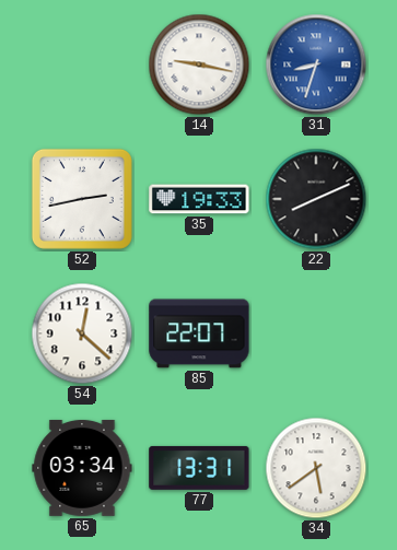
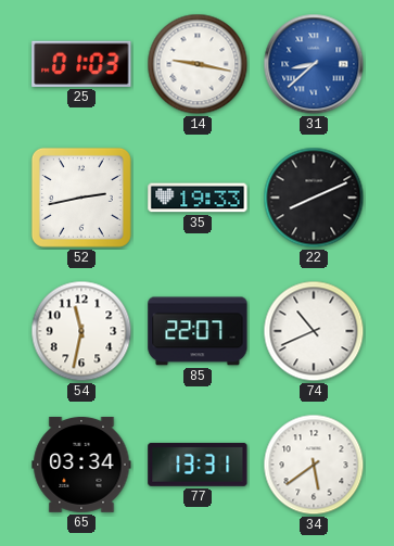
25: none -> 01:03
31: 8:33 -> 8:38
54: 12:22 -> 11:32
74: none -> 10:41
